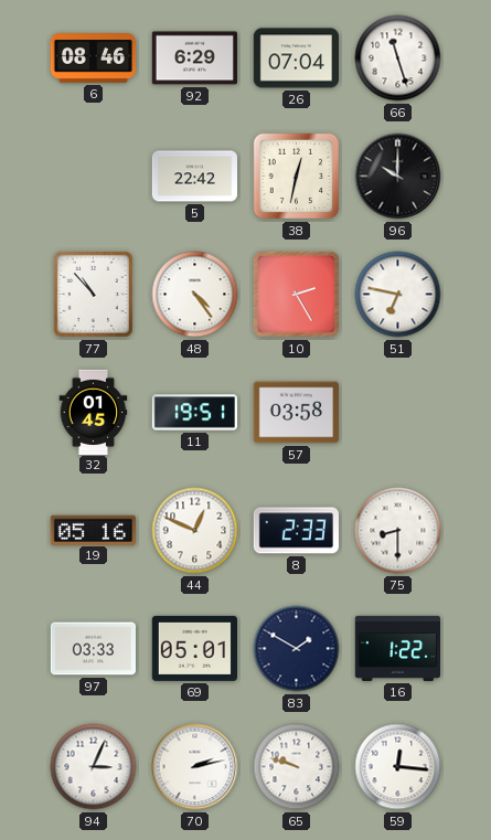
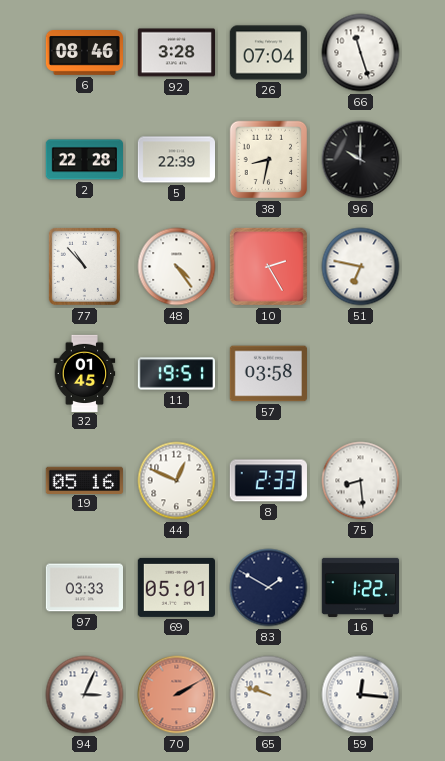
92: 6:29 -> 3:28
2: none -> 22:28
5: 22:42 -> 22:39
38: 12:32 -> 8:32
75: 8:30 -> 8:29
70: 2:13 -> 2:10
70 dial: white -> salmon
